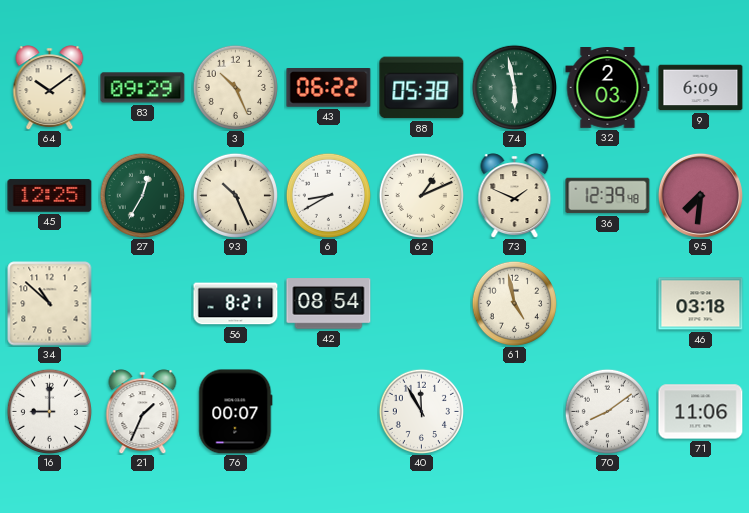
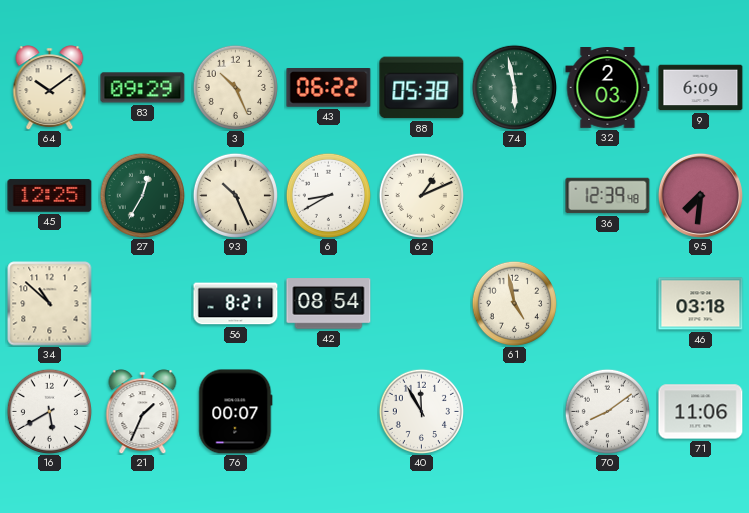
73: 1:49 -> none
16: 9:00 -> 5:40
